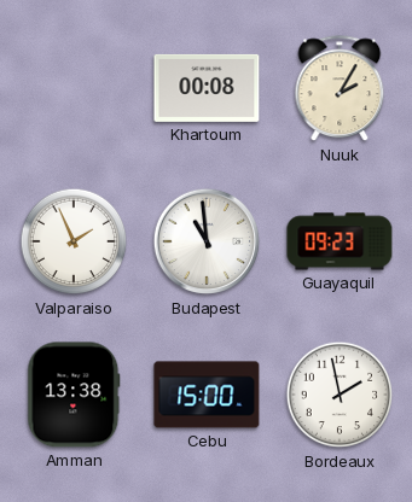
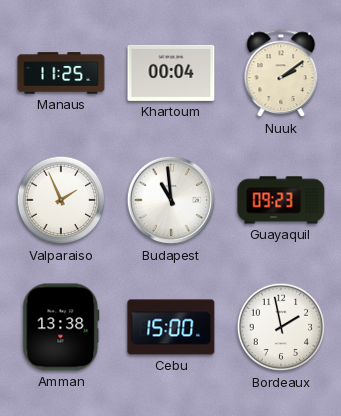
Manaus: none -> 11:25
Khartoum: 00:08 -> 00:04
Nuuk: 2:05 -> 2:09
